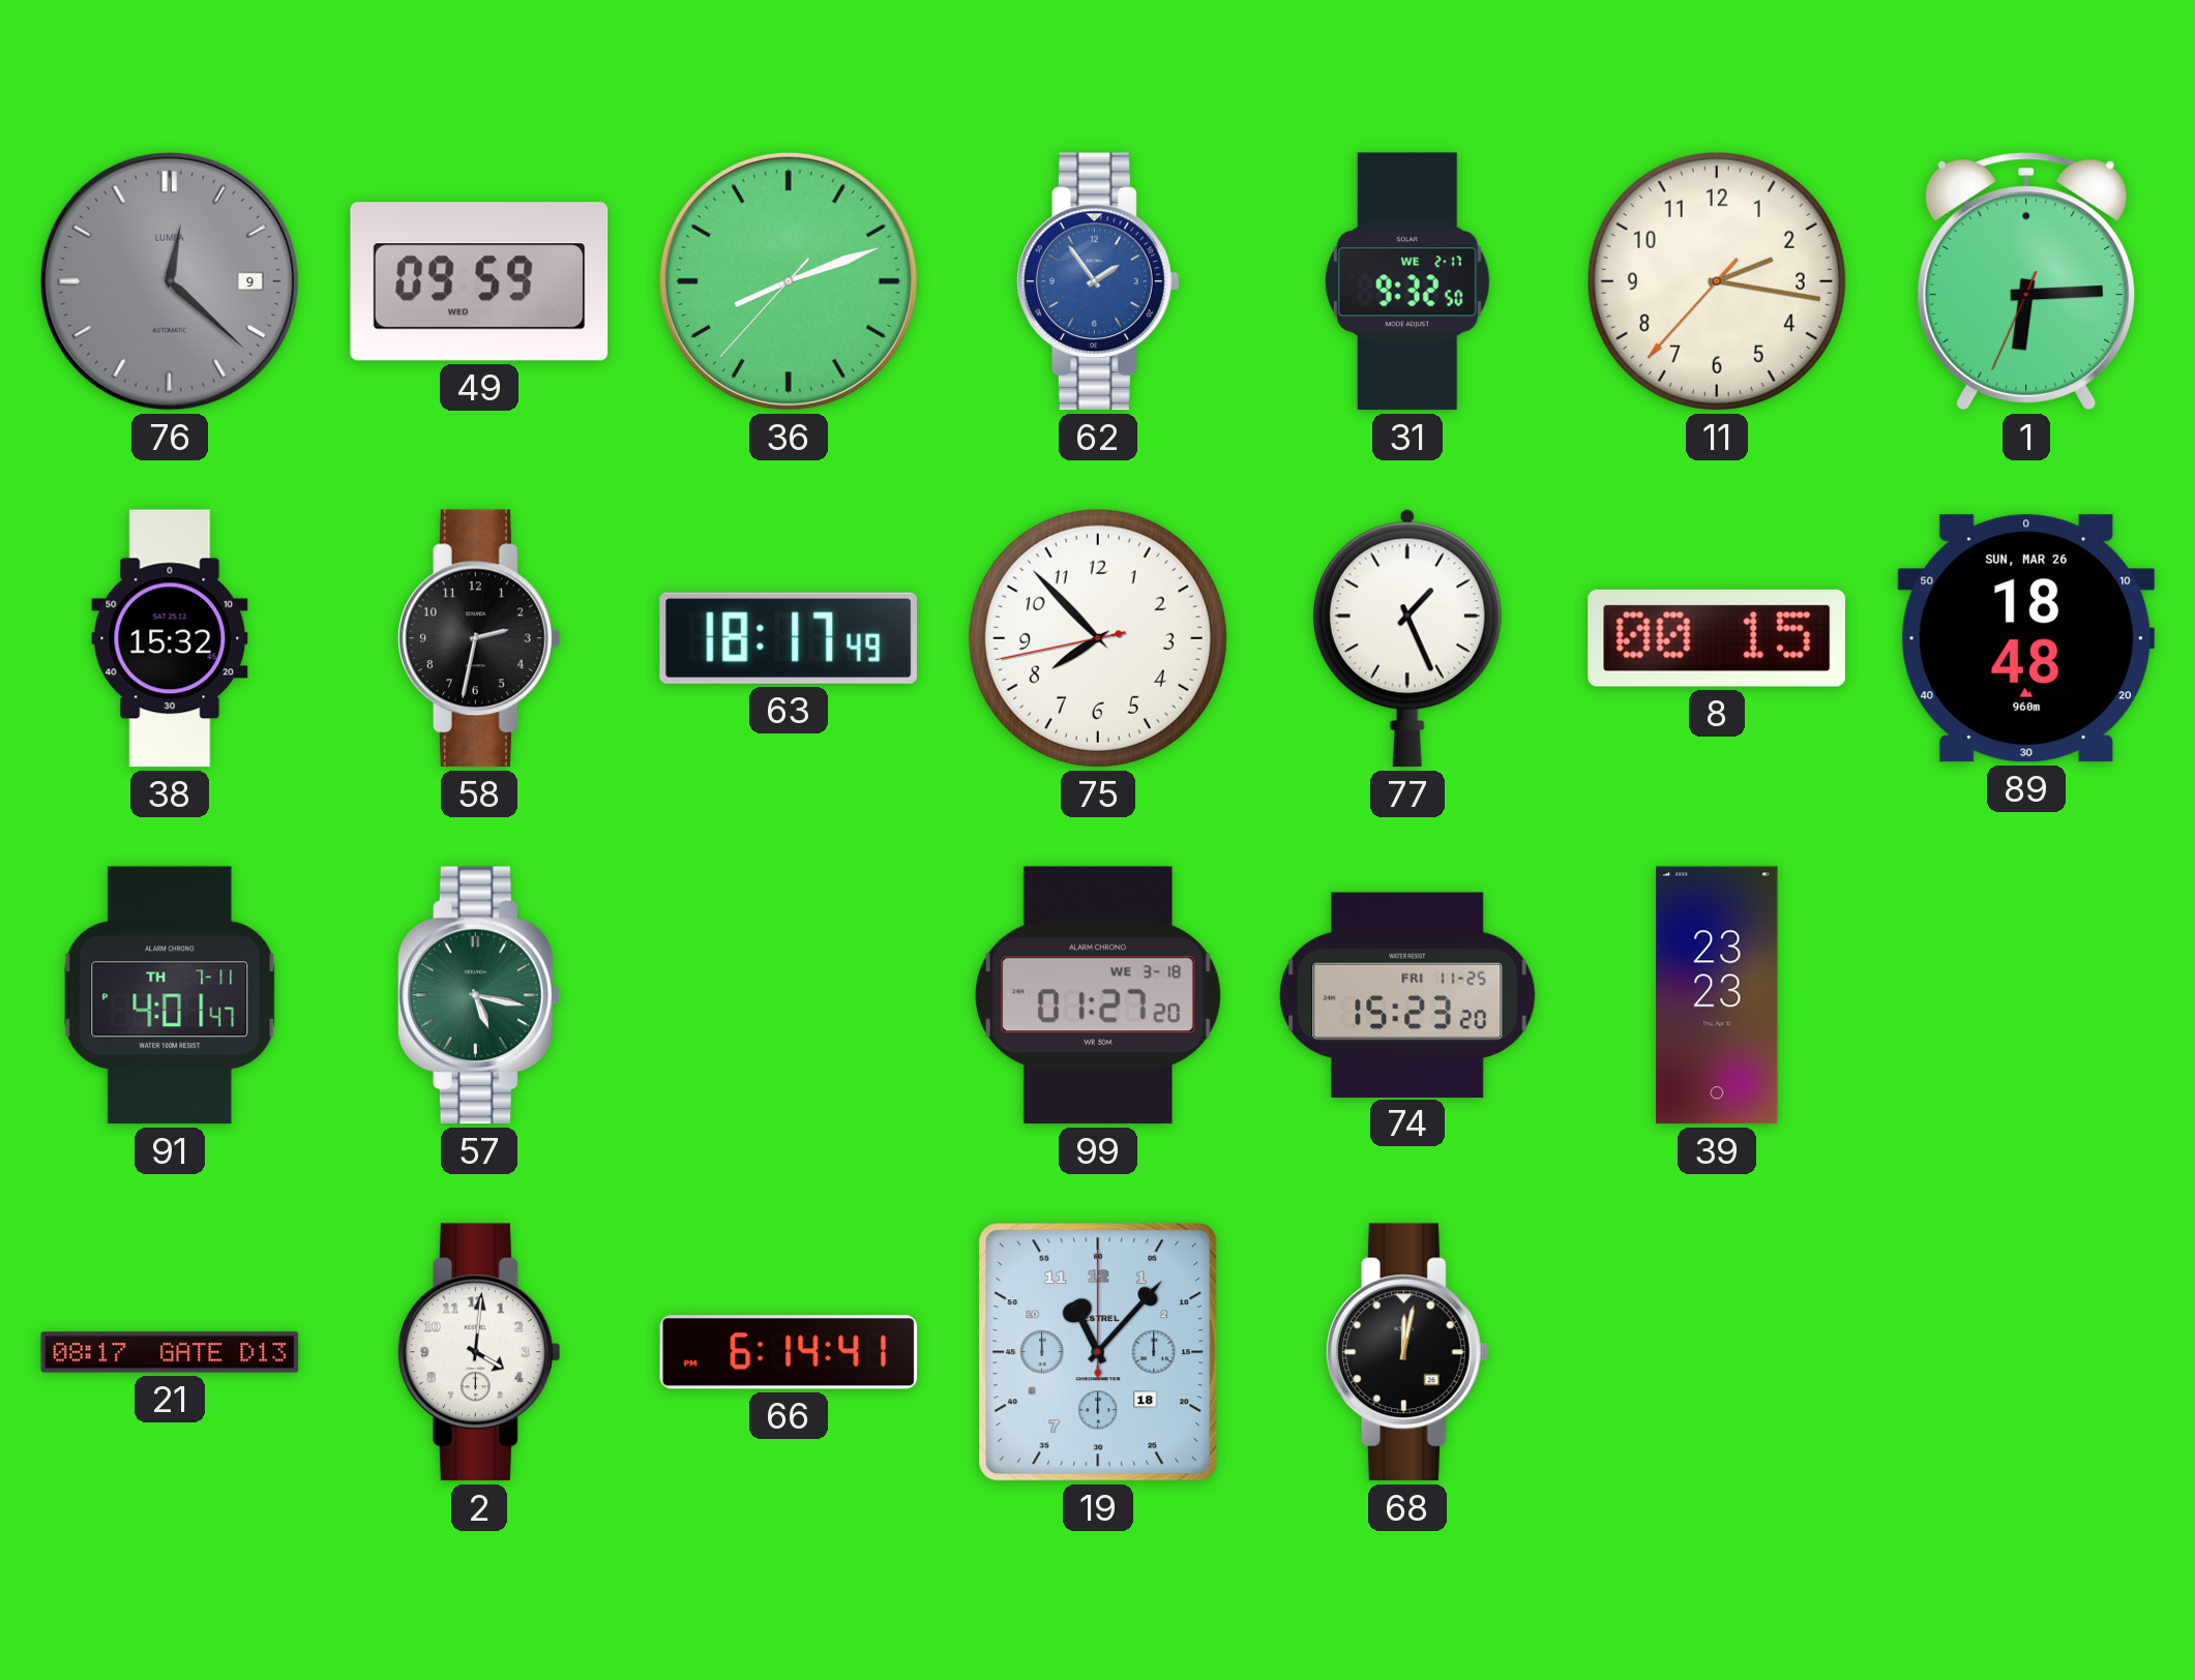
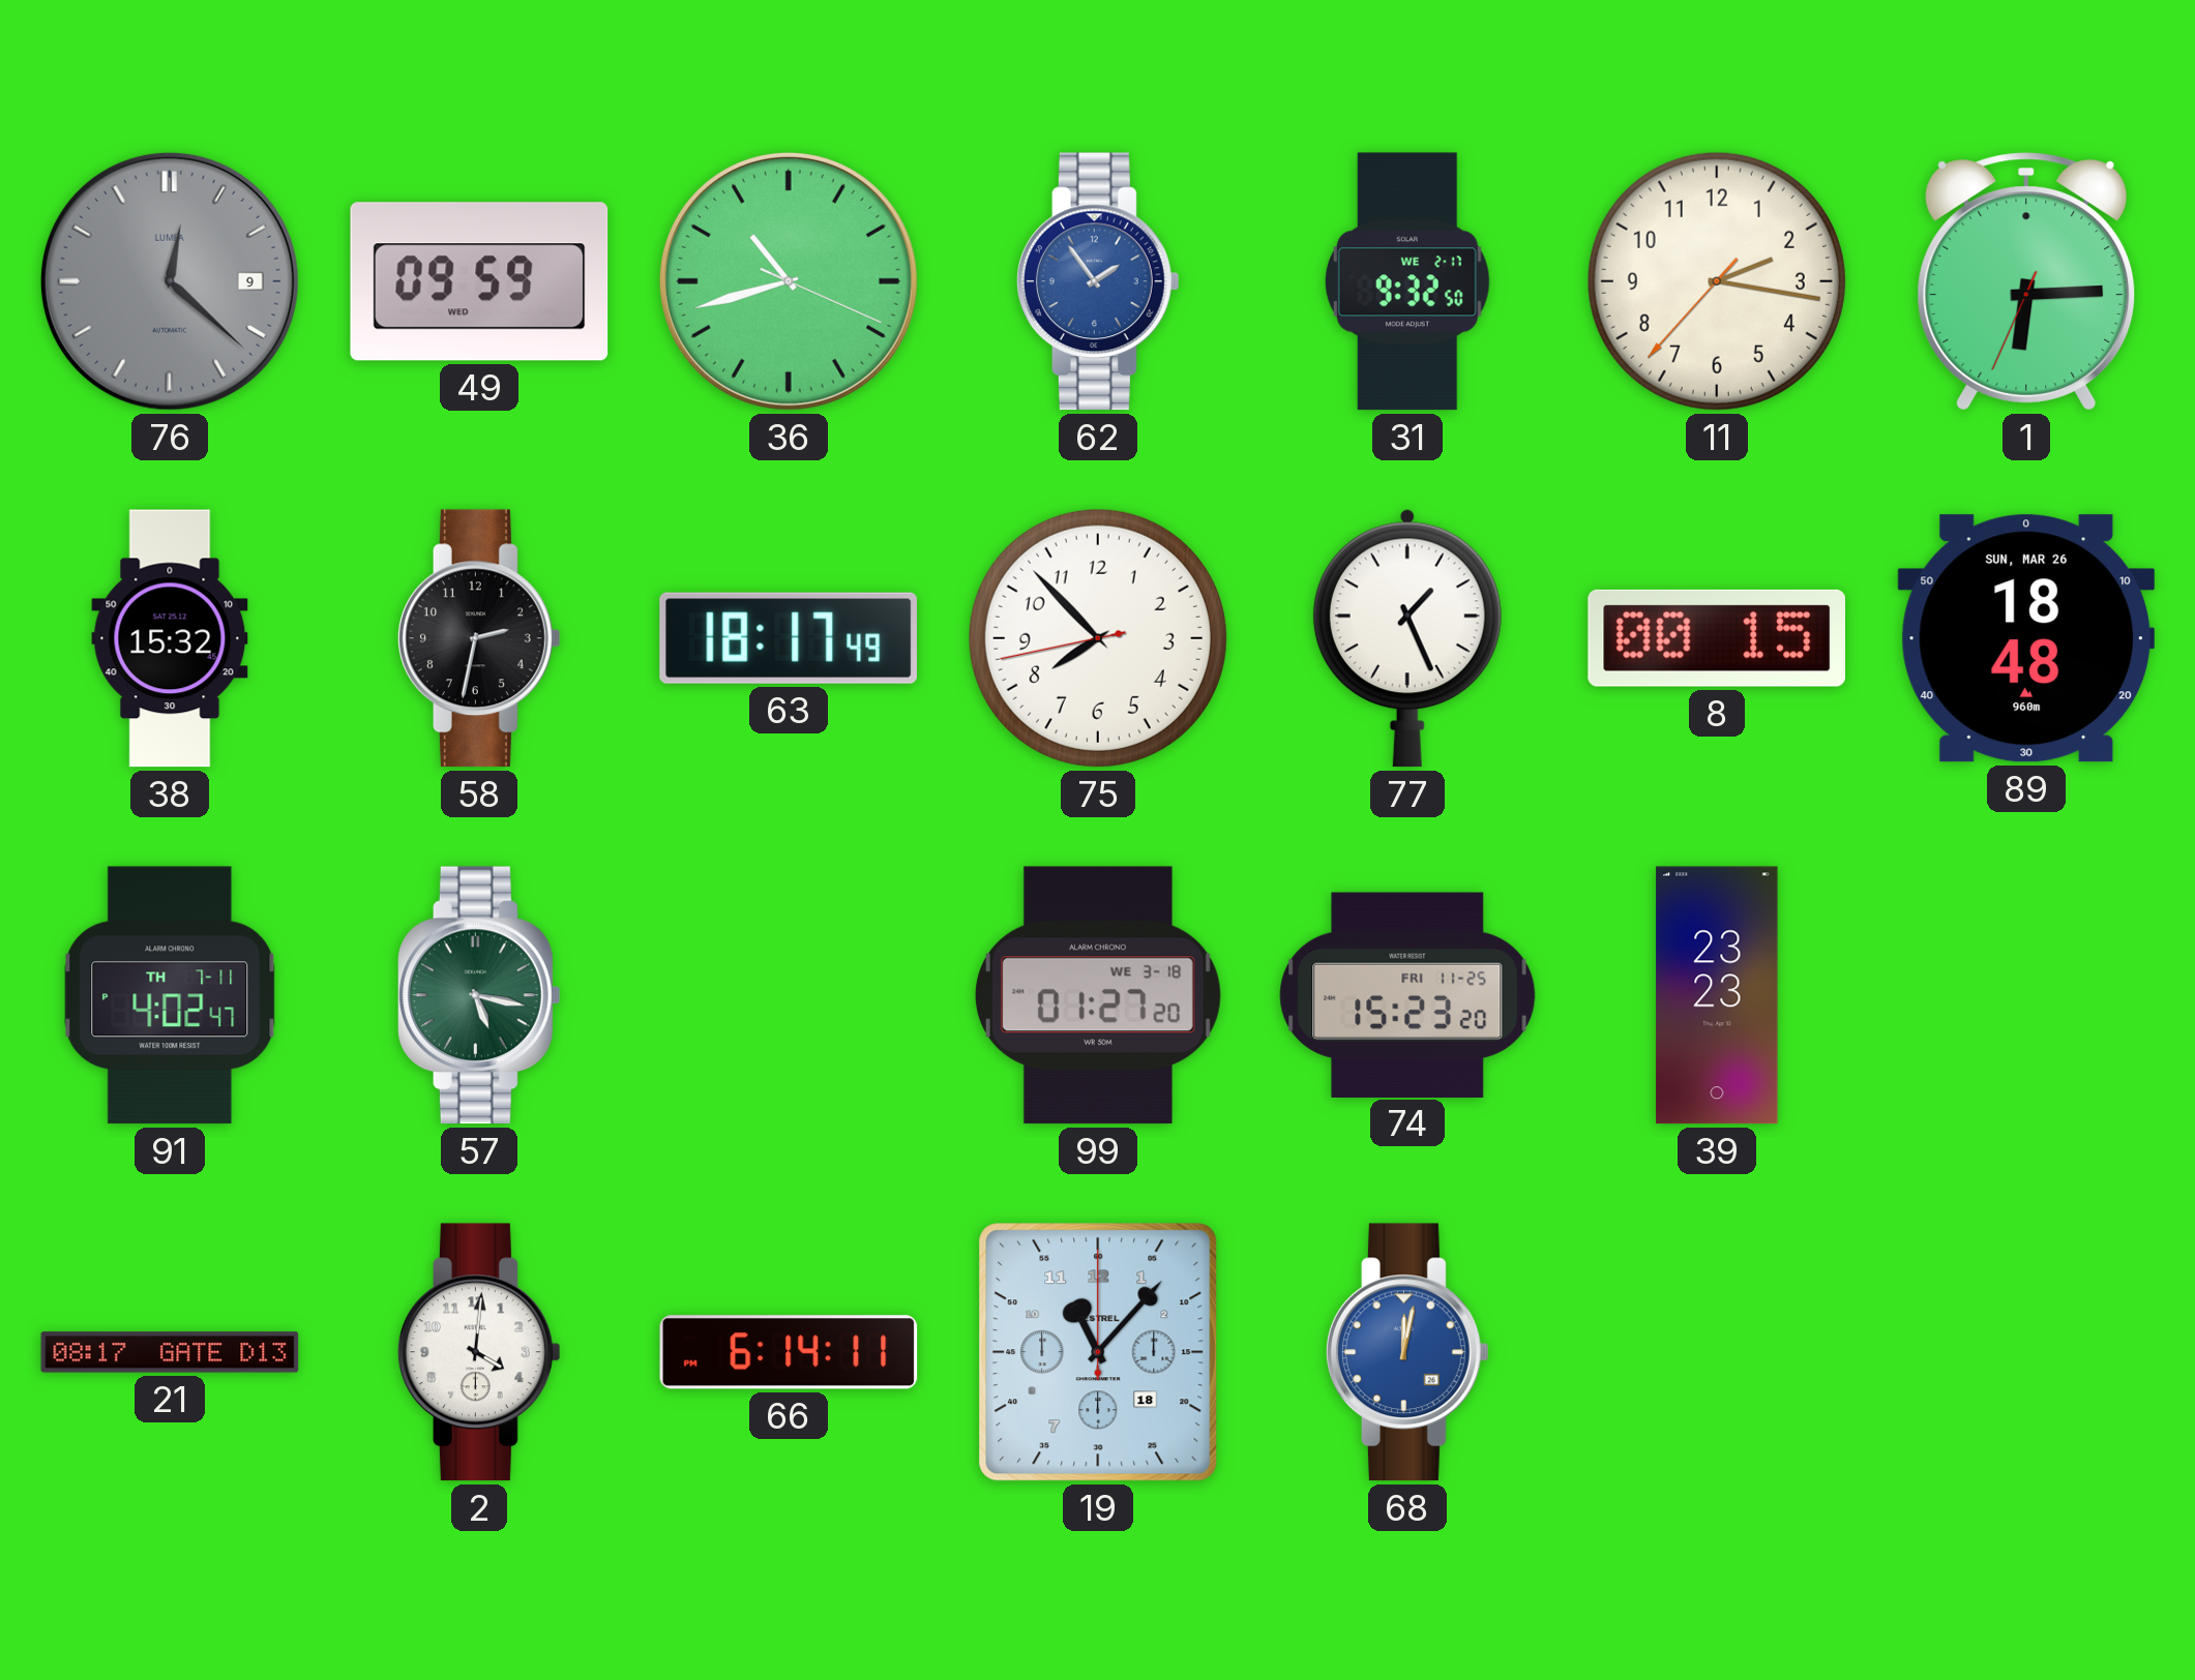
36: 8:11 -> 10:42
91: 4:01 -> 4:02
66: 6:14:41 -> 6:14:11
68 dial: black -> blue
